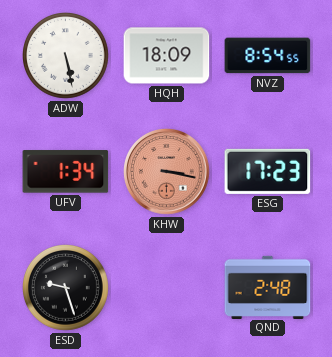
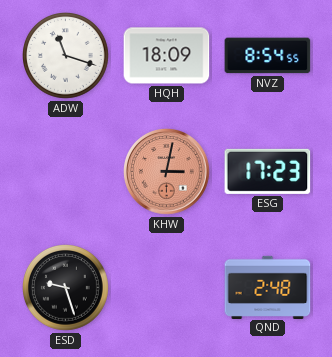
ADW: 5:28 -> 11:18
UFV: 1:34 -> none
KHW: 3:17 -> 3:02
